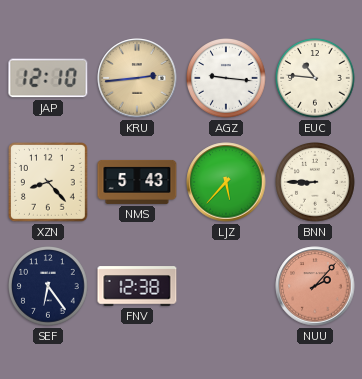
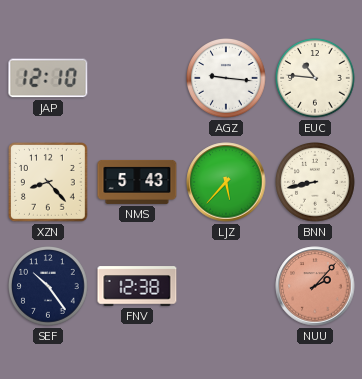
KRU: 2:44 -> none
BNN: 8:45 -> 8:43
SEF: 6:24 -> 10:24
